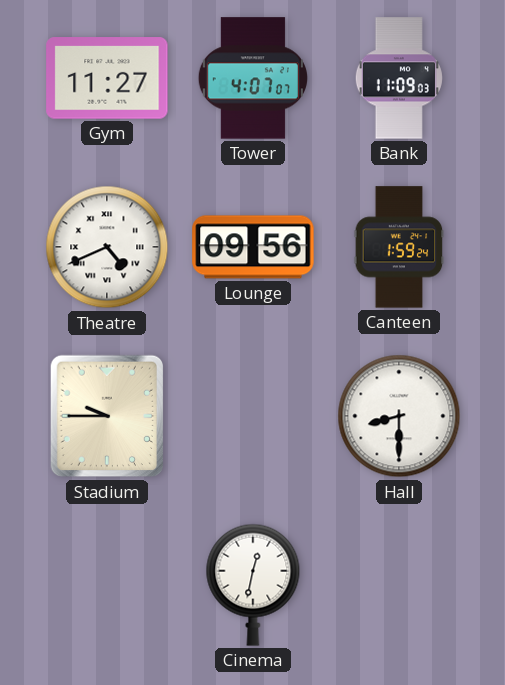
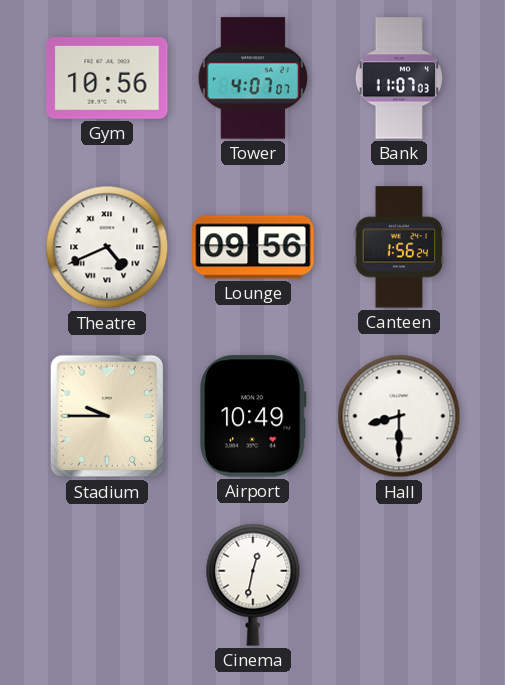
Gym: 11:27 -> 10:56
Bank: 11:09 -> 11:07
Canteen: 1:59 -> 1:56
Airport: none -> 10:49
